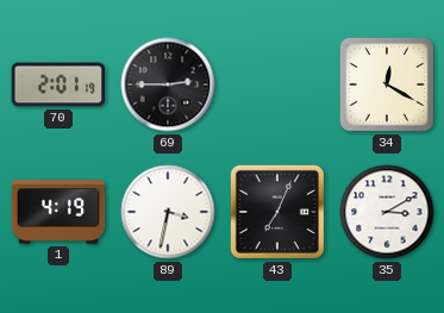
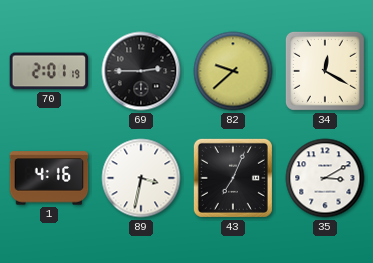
82: none -> 9:38
1: 4:19 -> 4:16
